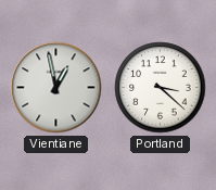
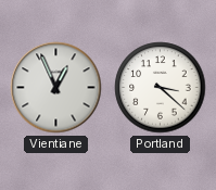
Vientiane: 12:58 -> 12:56
